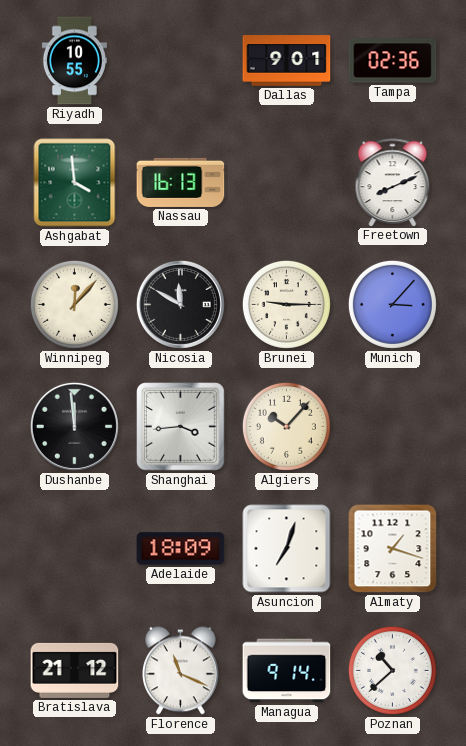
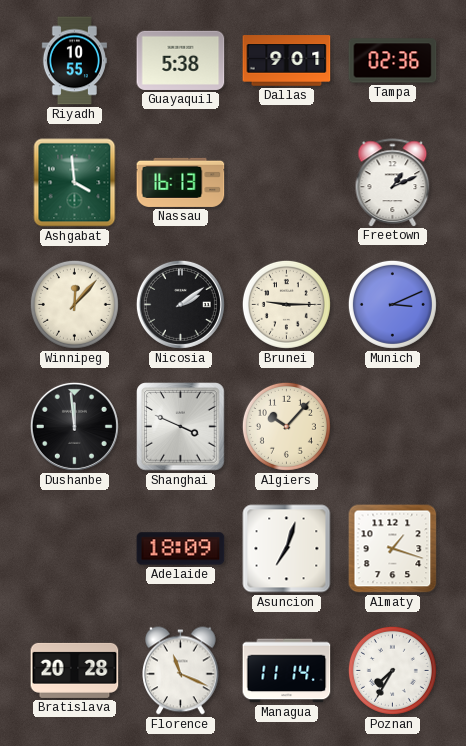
Guayaquil: none -> 5:38
Freetown: 8:11 -> 1:11
Nicosia: 11:50 -> 2:09
Munich: 3:07 -> 3:11
Shanghai: 3:44 -> 3:49
Bratislava: 21:12 -> 20:28
Managua: 9:14 -> 11:14
Poznan: 10:38 -> 7:35
